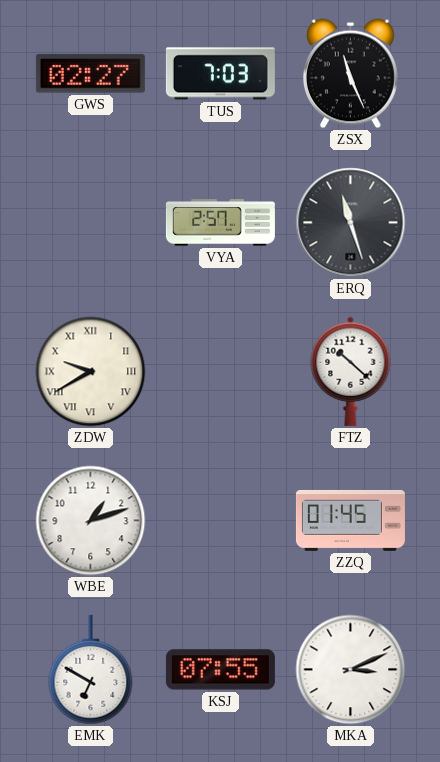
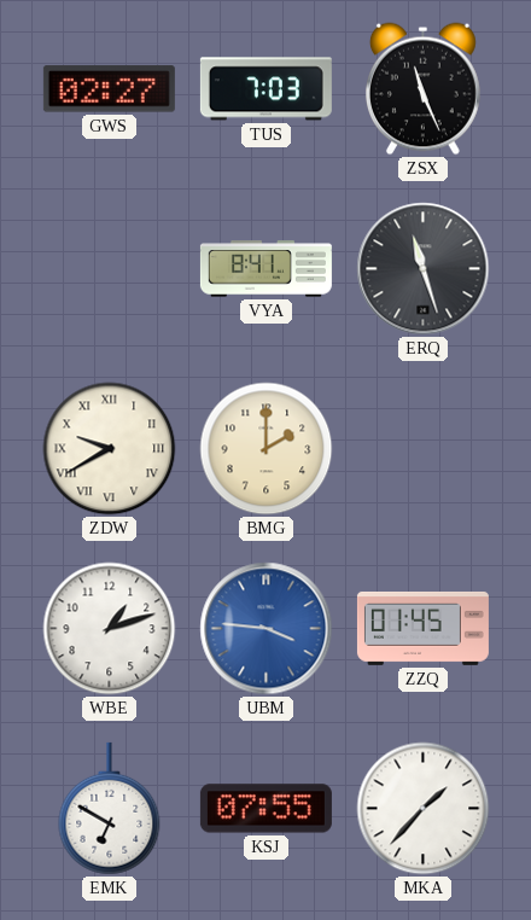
VYA: 2:57 -> 8:41
BMG: none -> 2:00
FTZ: 10:22 -> none
UBM: none -> 3:46
MKA: 3:11 -> 1:37
